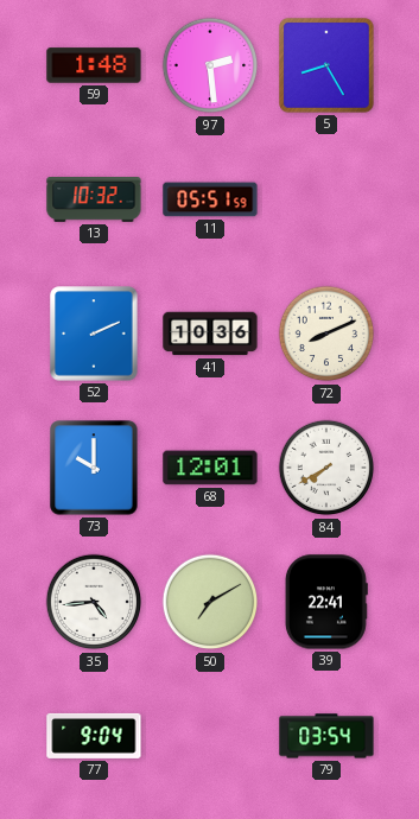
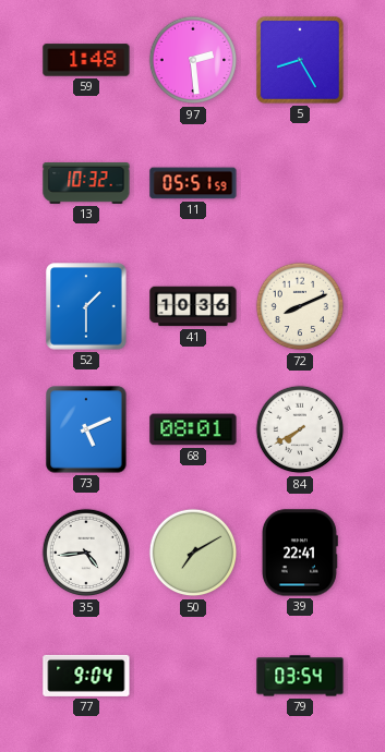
52: 2:11 -> 1:30
73: 10:00 -> 5:11
68: 12:01 -> 08:01
